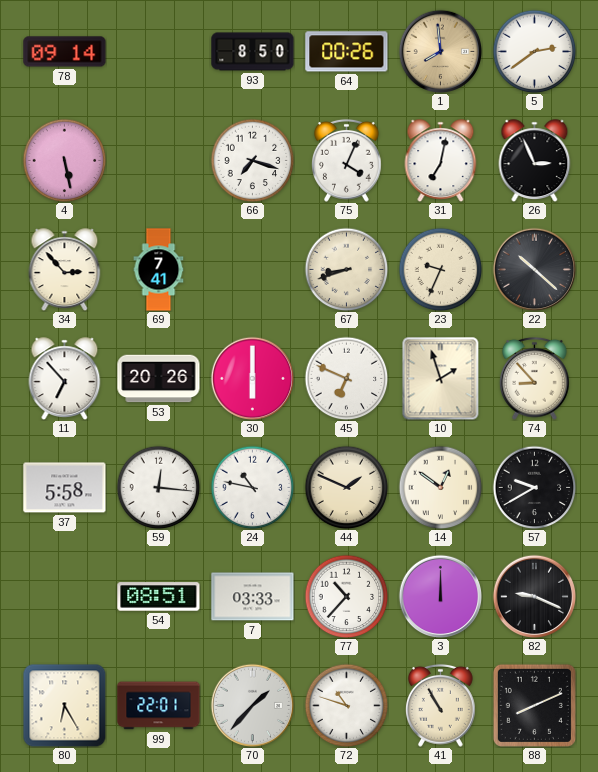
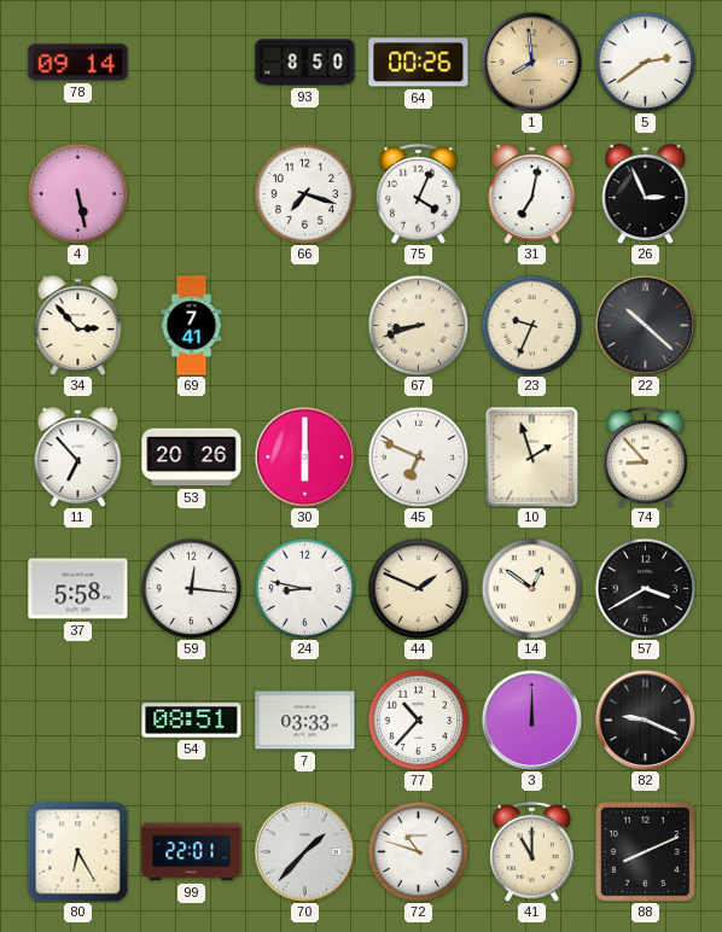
24: 10:47 -> 8:47
57: 9:40 -> 3:40
41: 10:55 -> 11:00
